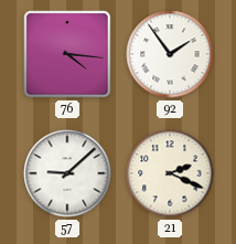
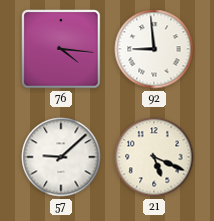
92: 1:54 -> 8:59
21: 2:19 -> 5:19
